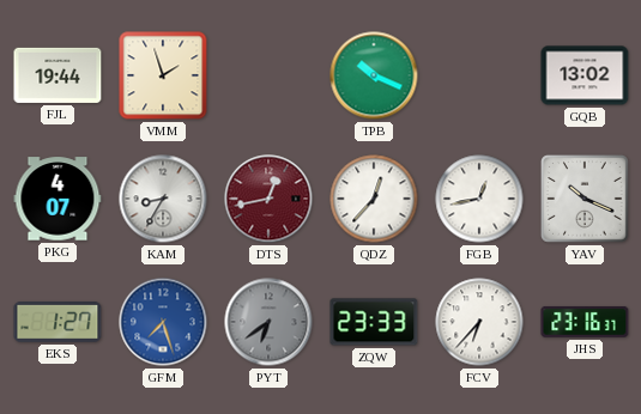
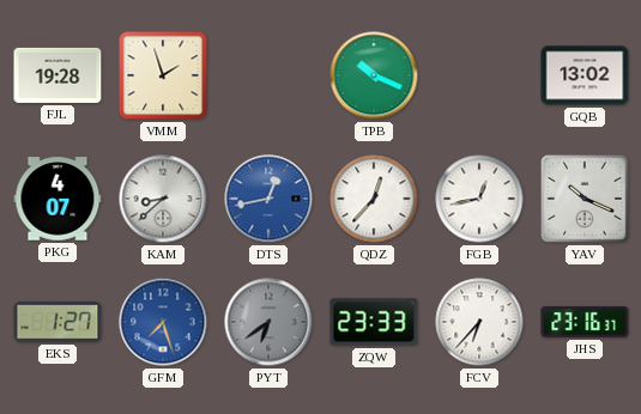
FJL: 19:44 -> 19:28
KAM: 8:35 -> 8:38
DTS dial: burgundy -> blue
